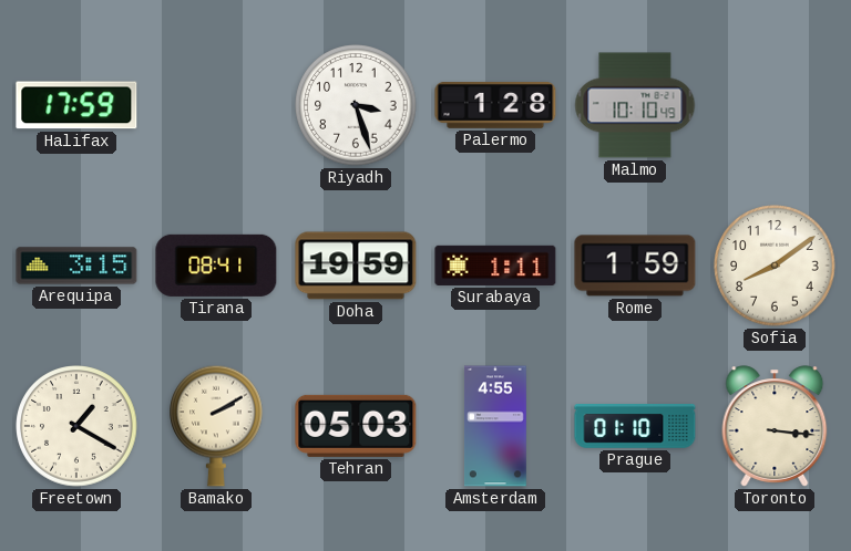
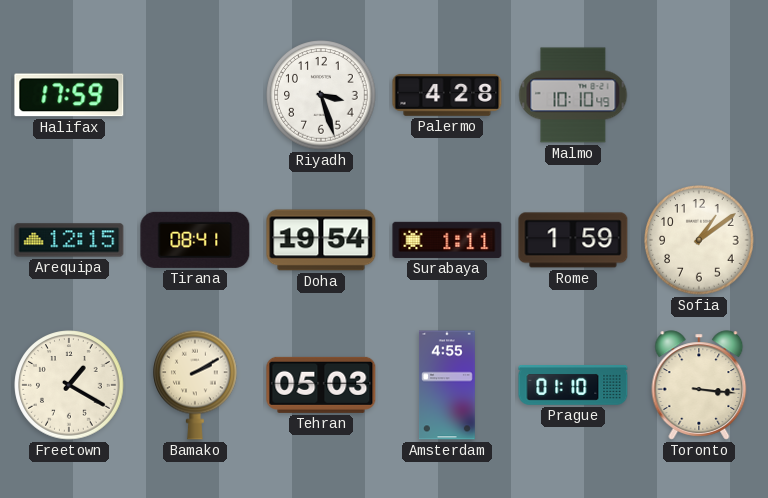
Palermo: 1:28 -> 4:28
Arequipa: 3:15 -> 12:15
Doha: 19:59 -> 19:54
Sofia: 8:09 -> 1:09
